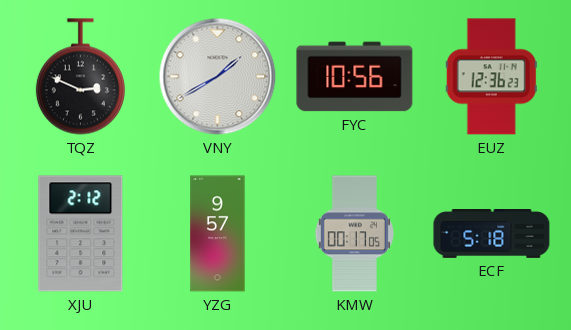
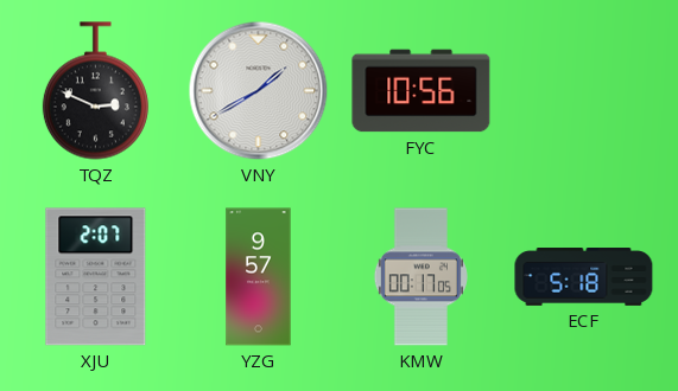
EUZ: 12:36 -> none
XJU: 2:12 -> 2:07
